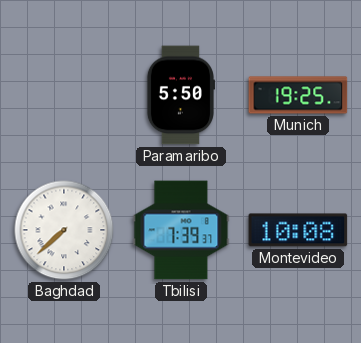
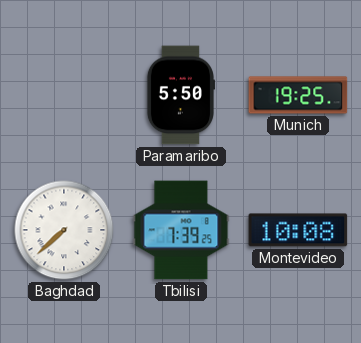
Tbilisi: 7:39:37 -> 7:39:25
